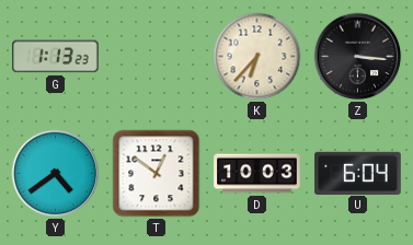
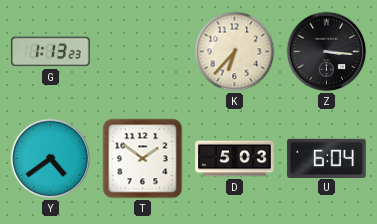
T: 12:51 -> 1:51
D: 10:03 -> 5:03
